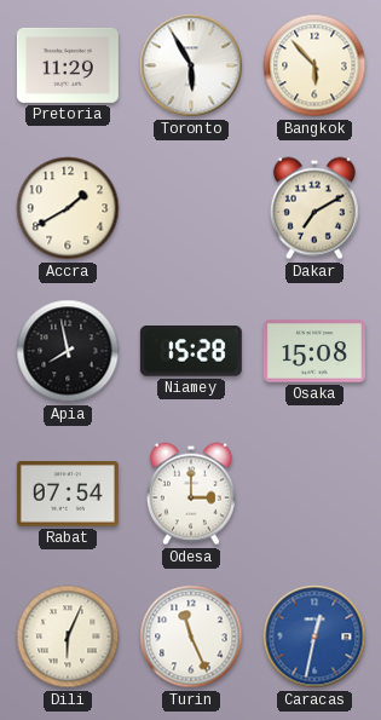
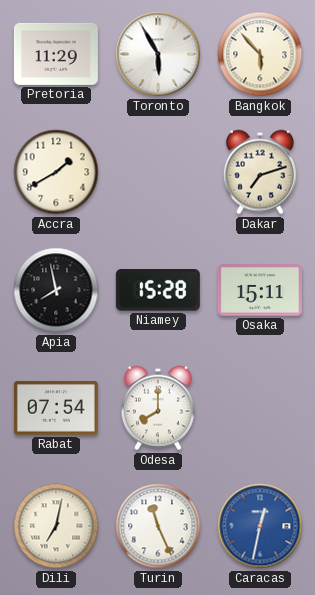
Dakar: 7:10 -> 7:12
Osaka: 15:08 -> 15:11
Odesa: 3:00 -> 8:00
Dili: 6:04 -> 7:02
